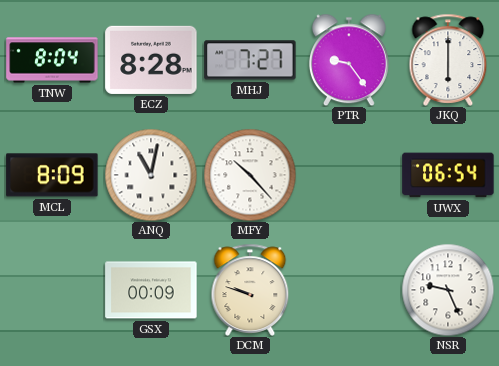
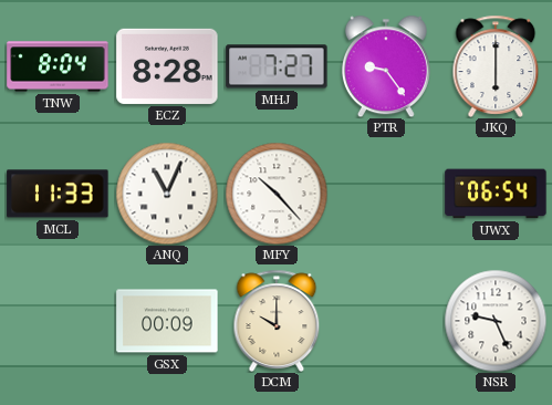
MCL: 8:09 -> 11:33
ANQ: 11:02 -> 11:04
DCM: 9:48 -> 10:00
